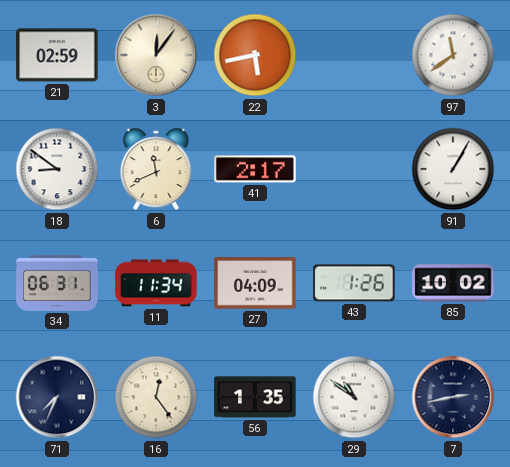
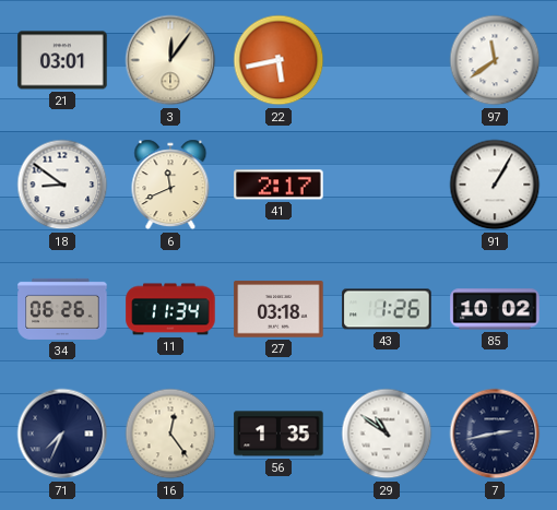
21: 02:59 -> 03:01
34: 06:31 -> 06:26
27: 04:09 -> 03:18
